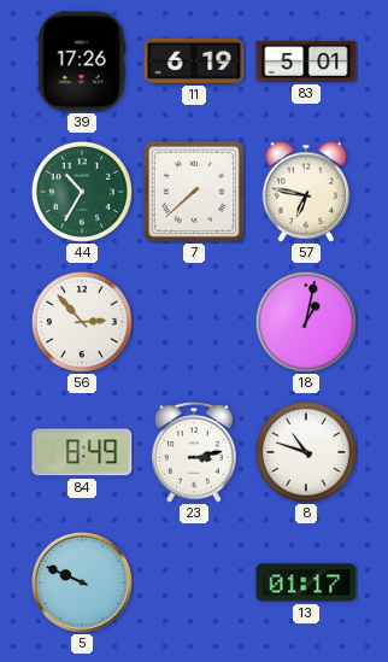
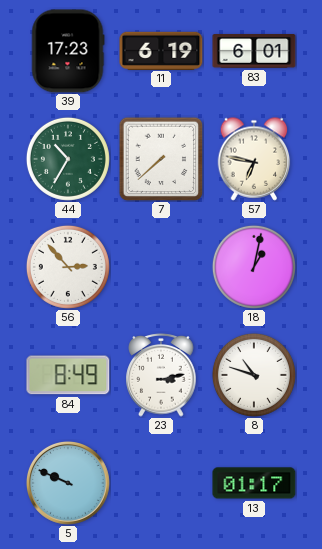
39: 17:26 -> 17:23
83: 5:01 -> 6:01
